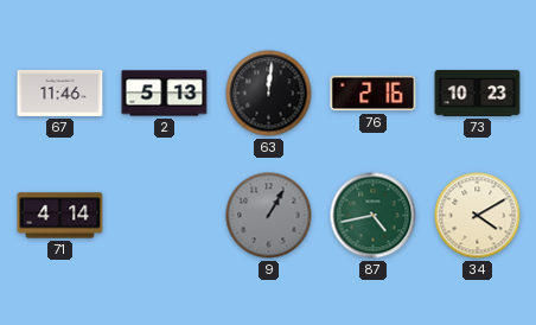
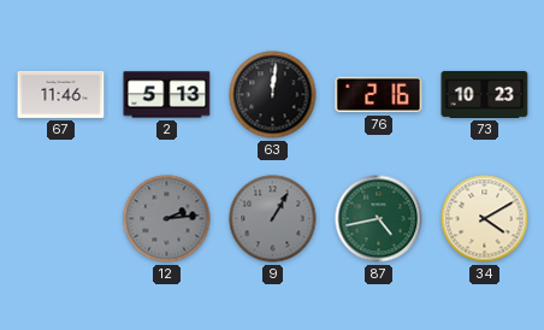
71: 4:14 -> none
12: none -> 2:14
